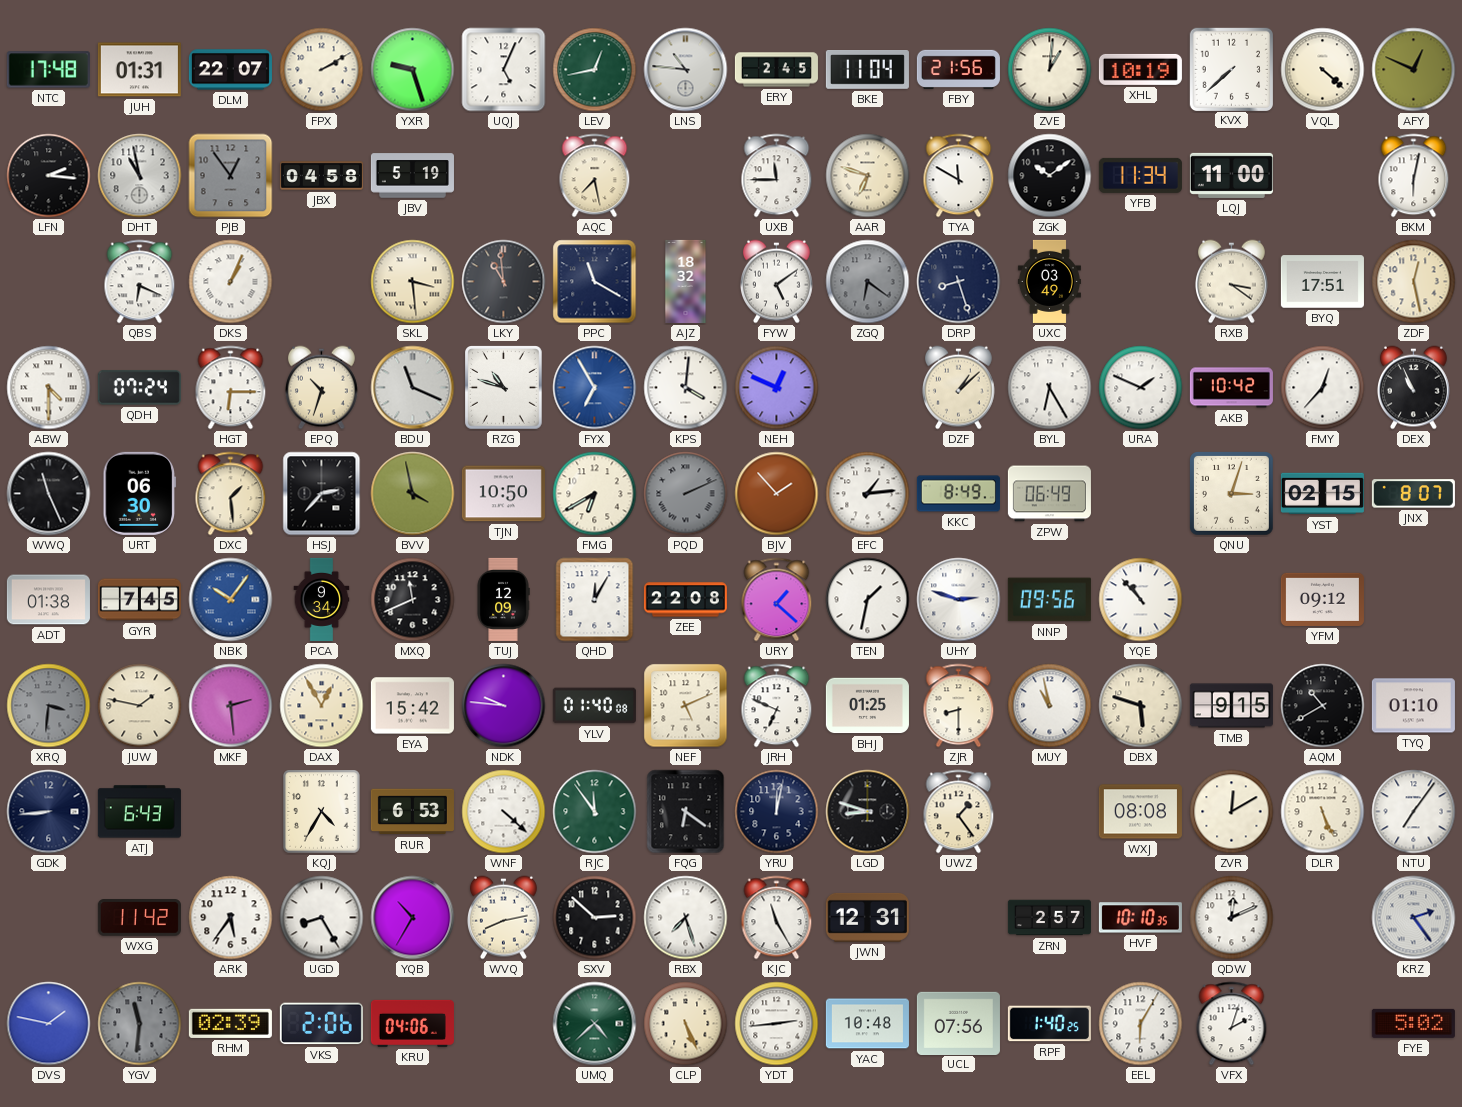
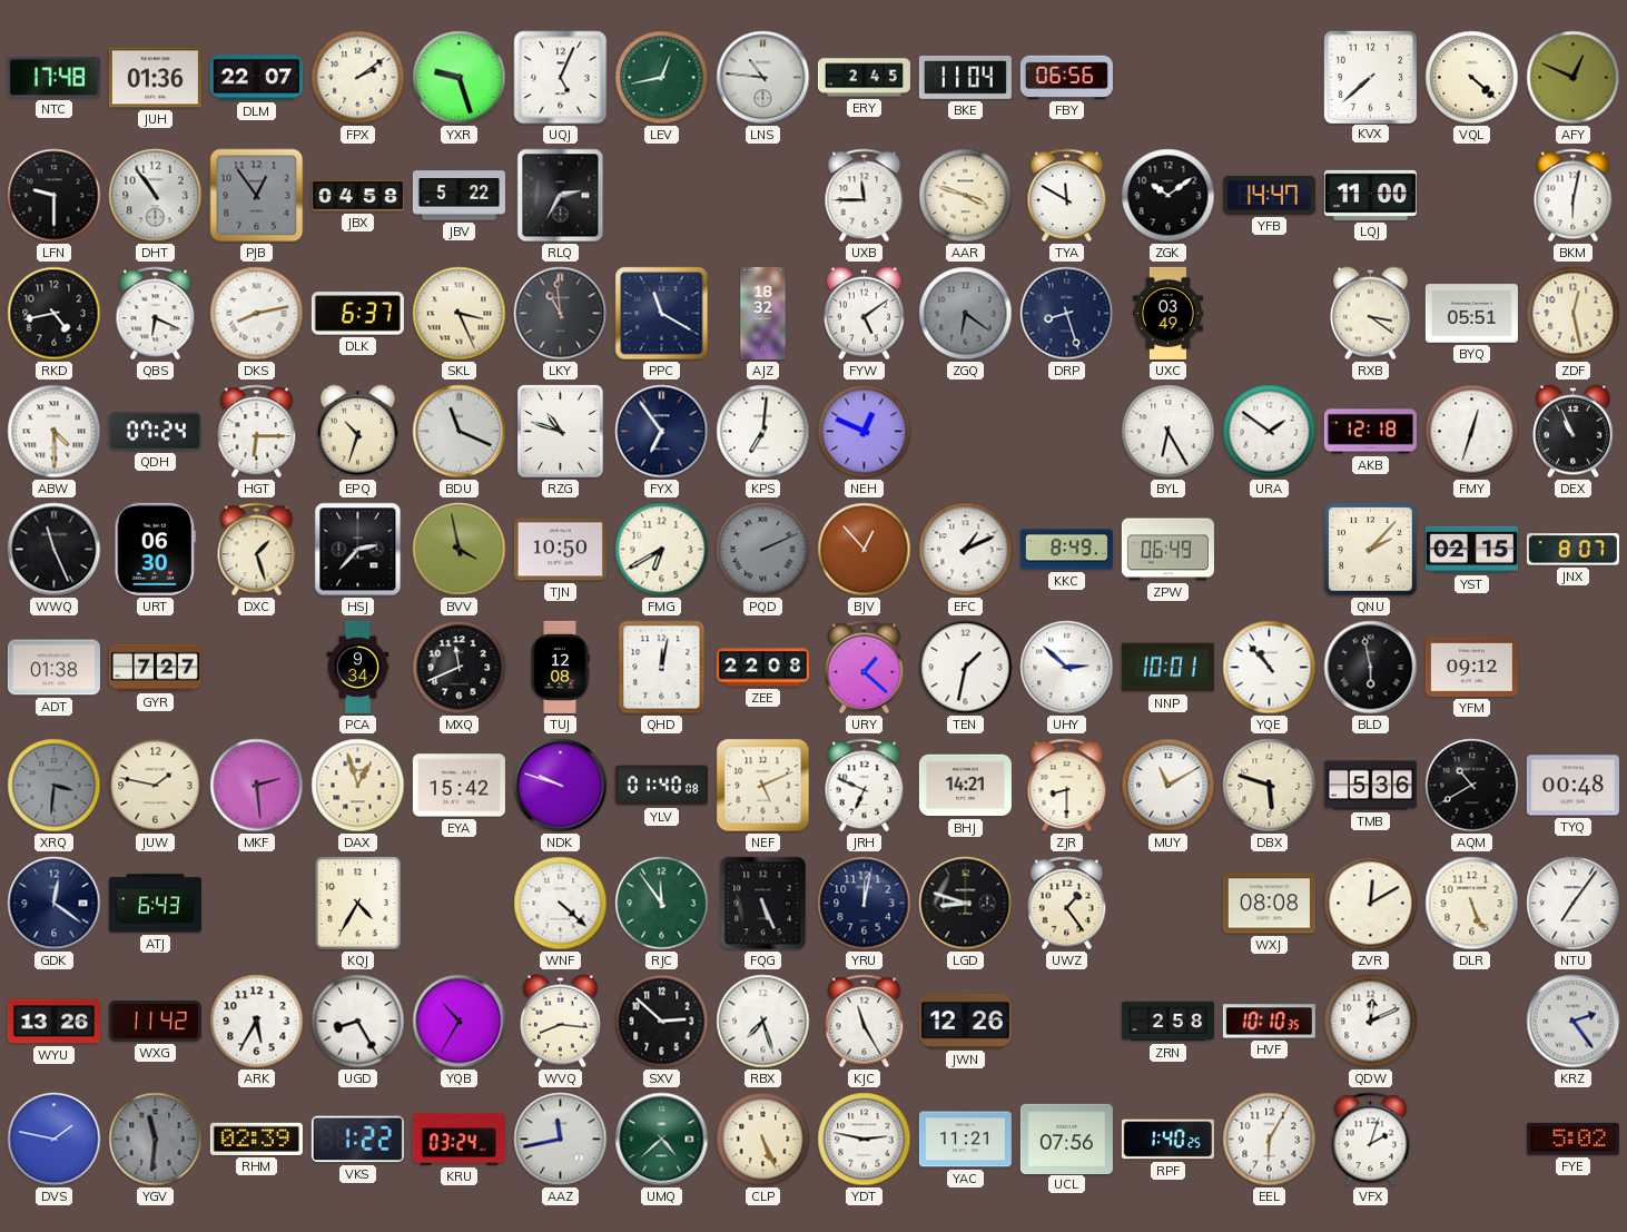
JUH: 01:31 -> 01:36
FPX: 2:10 -> 2:09
FBY: 21:56 -> 06:56
ZVE: 1:01 -> none
XHL: 10:19 -> none
LFN: 2:16 -> 9:30
DHT: 10:58 -> 10:54
JBV: 5:19 -> 5:22
RLQ: none -> 2:35
AQC: 7:28 -> none
AAR: 6:48 -> 3:48
YFB: 11:34 -> 14:47
RKD: none -> 4:43
DKS: 1:04 -> 8:13
DLK: none -> 6:37
SKL: 3:29 -> 3:26
BYQ: 17:51 -> 05:51
FYX: 6:55 -> 6:54
FYX dial: blue -> navy
KPS: 4:01 -> 7:01
DZF: 1:08 -> none
URA: 1:49 -> 1:51
AKB: 10:42 -> 12:18
FMY: 12:37 -> 12:33
DXC: 1:29 -> 1:27
BJV: 1:53 -> 12:53
EFC: 1:14 -> 1:11
QNU: 3:03 -> 2:07
GYR: 7:45 -> 7:27
NBK: 10:06 -> none
TUJ: 12:09 -> 12:08
QHD: 12:05 -> 12:02
UHY: 2:48 -> 2:52
NNP: 09:56 -> 10:01
BLD: none -> 5:58
DAX: 12:55 -> 12:57
NDK: 9:46 -> 9:48
BHJ: 01:25 -> 14:21
MUY: 10:58 -> 11:10
TMB: 9:15 -> 5:36
TYQ: 01:10 -> 00:48
GDK: 8:44 -> 12:21
RUR: 6:53 -> none
FQG: 6:21 -> 5:26
WYU: none -> 13:26
ARK: 5:36 -> 5:35
WVQ: 8:13 -> 8:16
JWN: 12:31 -> 12:26
ZRN: 2:57 -> 2:58
VKS: 2:06 -> 1:22
KRU: 04:06 -> 03:24
AAZ: none -> 11:43
YDT: 2:44 -> 2:47
YAC: 10:48 -> 11:21
